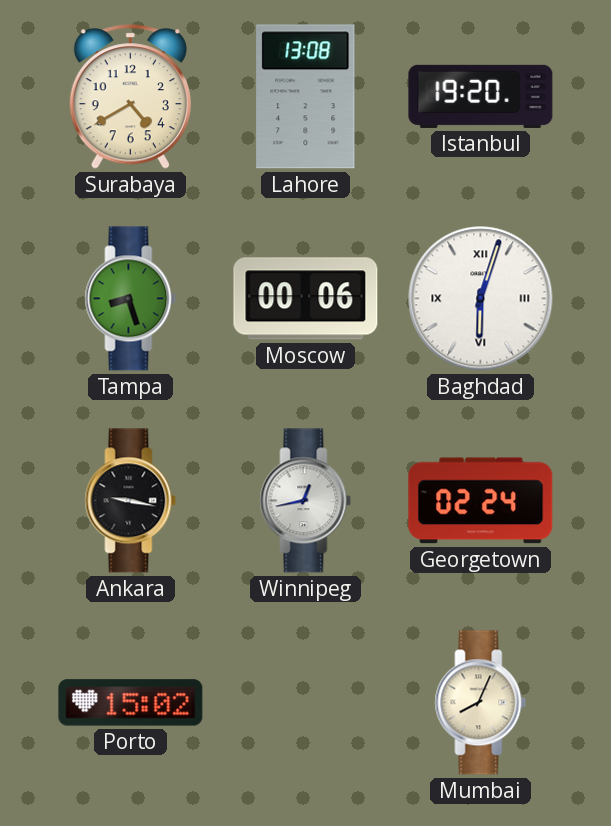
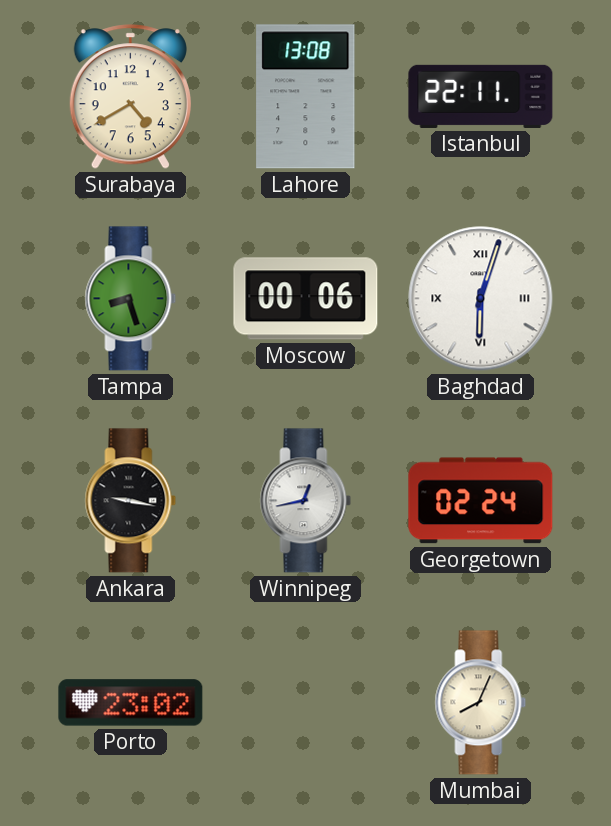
Istanbul: 19:20 -> 22:11
Porto: 15:02 -> 23:02
